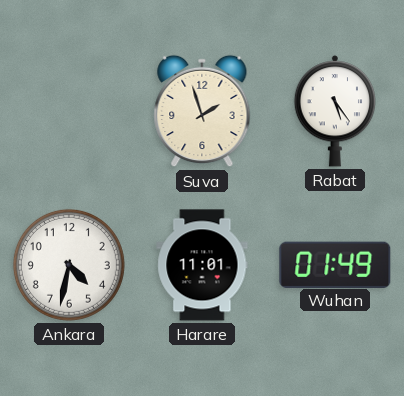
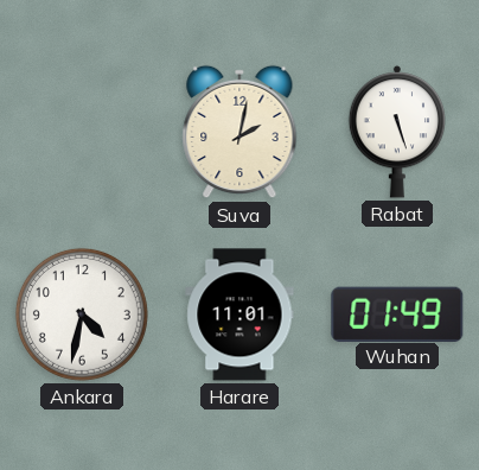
Suva: 1:57 -> 2:02
Rabat: 5:24 -> 5:27
